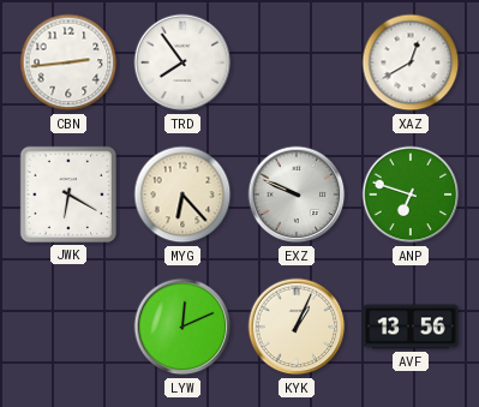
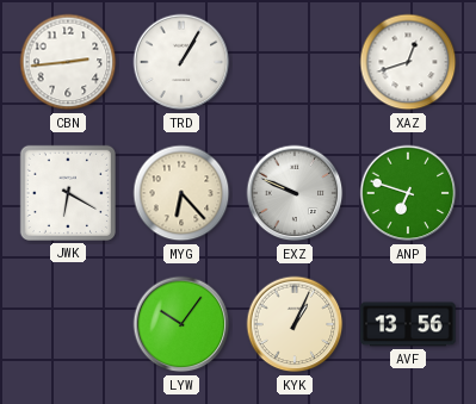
TRD: 7:54 -> 1:05
XAZ: 12:40 -> 12:42
LYW: 12:11 -> 10:06
